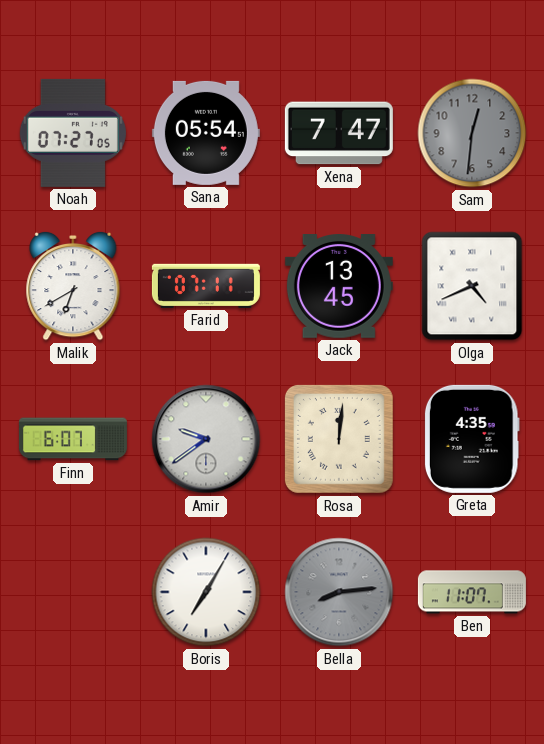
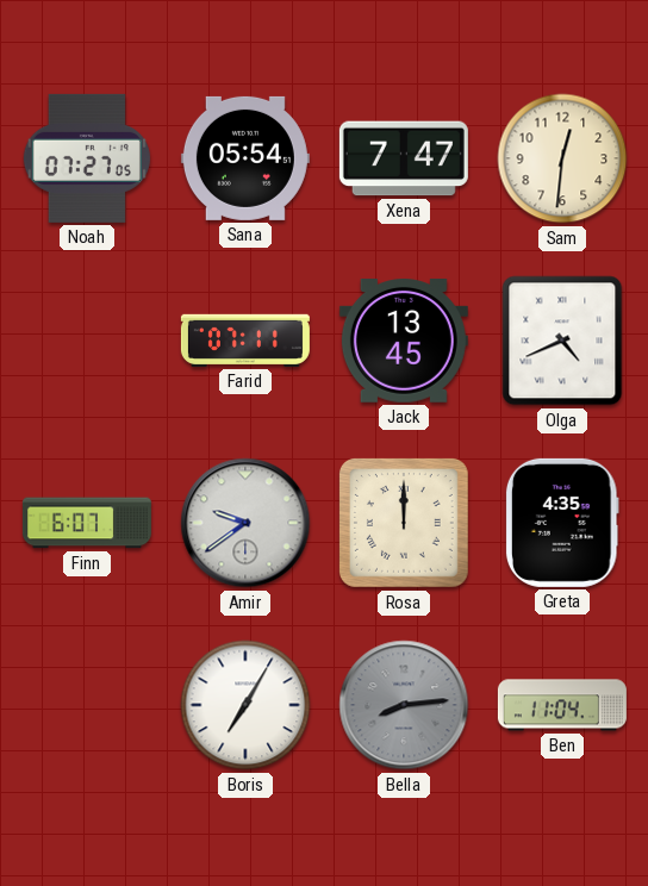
Sam dial: grey -> cream
Malik: 6:40 -> none
Rosa: 12:01 -> 12:00
Ben: 11:07 -> 11:04
